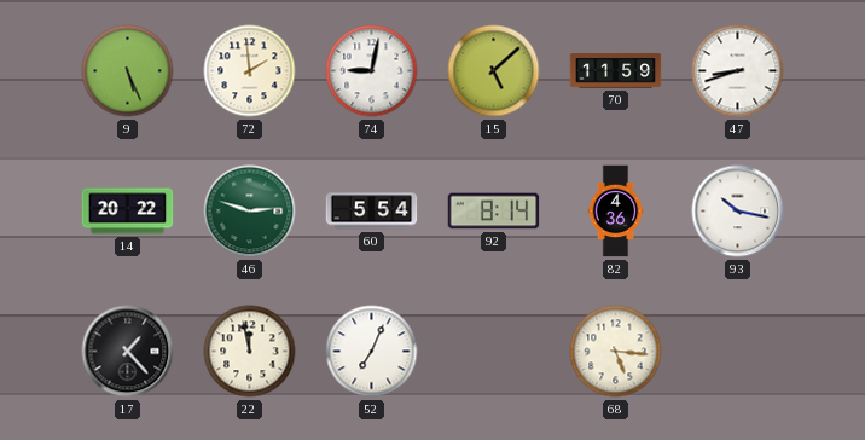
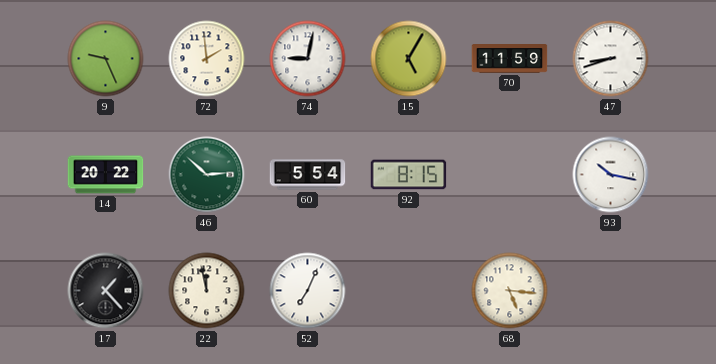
9: 5:26 -> 9:26
15: 5:08 -> 5:05
46: 2:48 -> 2:52
92: 8:14 -> 8:15
82: 4:36 -> none
